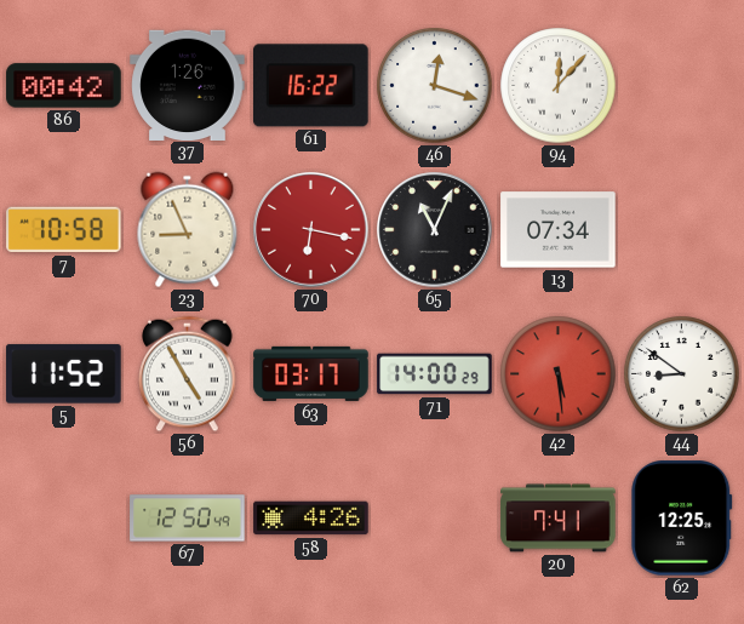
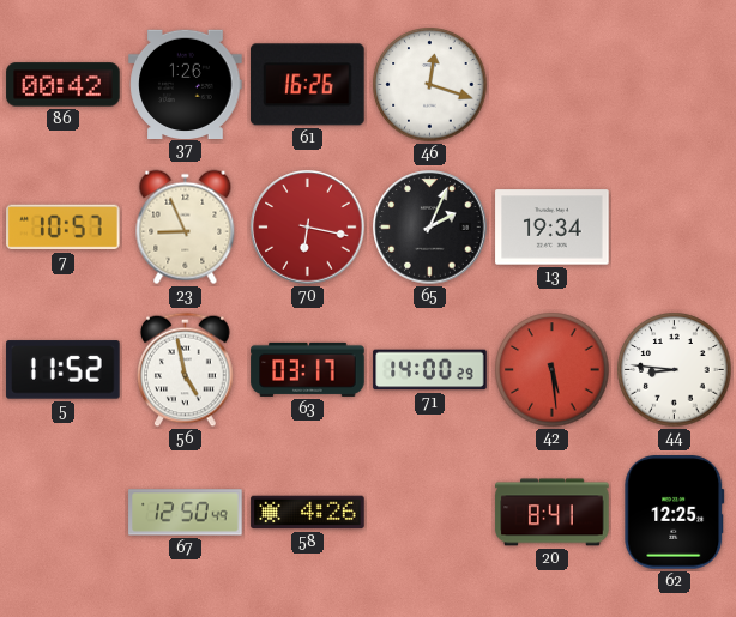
61: 16:22 -> 16:26
94: 12:07 -> none
7: 10:58 -> 10:57
65: 11:04 -> 2:04
13: 07:34 -> 19:34
56: 4:55 -> 4:58
44: 8:51 -> 8:46
20: 7:41 -> 8:41
